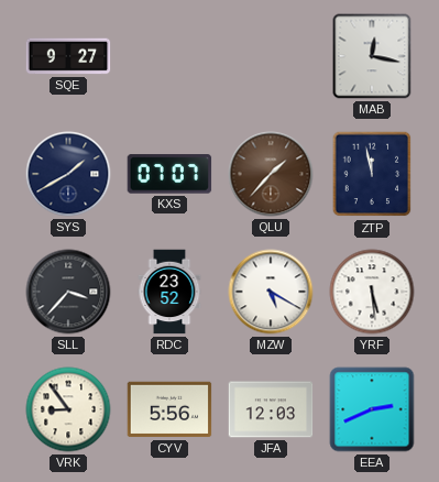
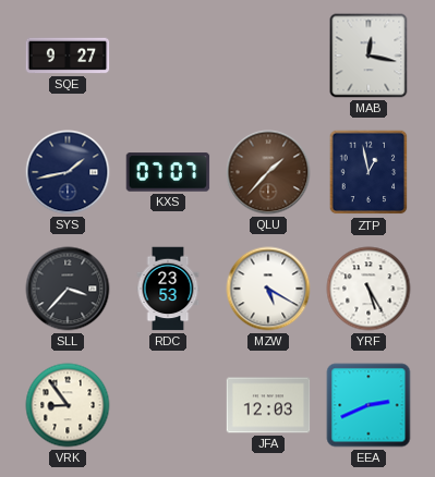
SYS: 1:40 -> 1:43
ZTP: 11:58 -> 12:58
RDC: 23:52 -> 23:53
YRF: 5:29 -> 5:25
CYV: 5:56 -> none
